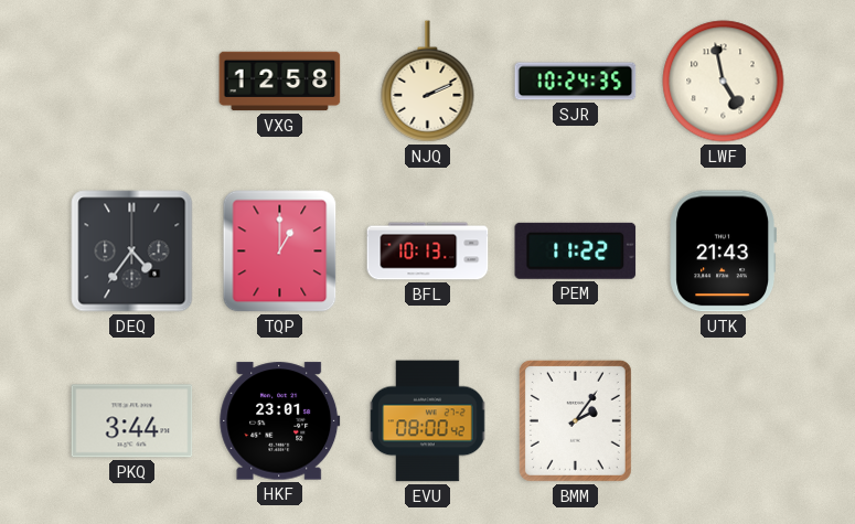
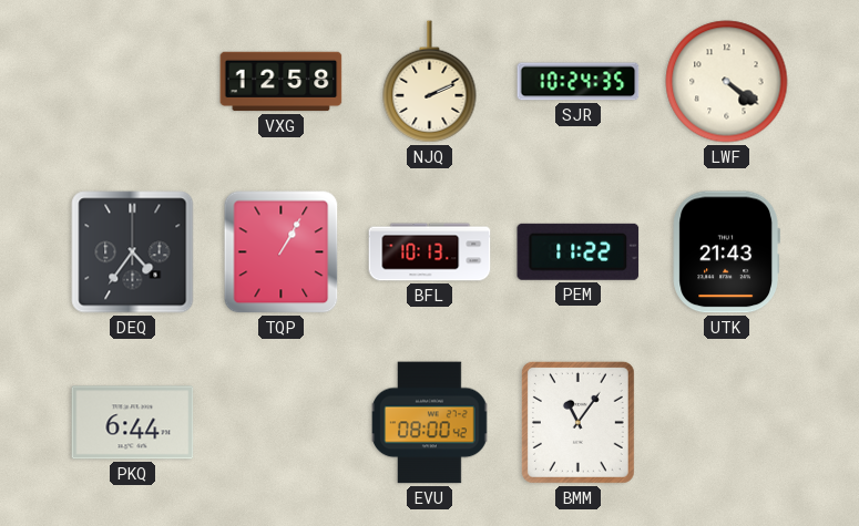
LWF: 4:58 -> 4:21
TQP: 1:00 -> 1:05
PKQ: 3:44 -> 6:44
HKF: 23:01 -> none
BMM: 2:06 -> 11:06
